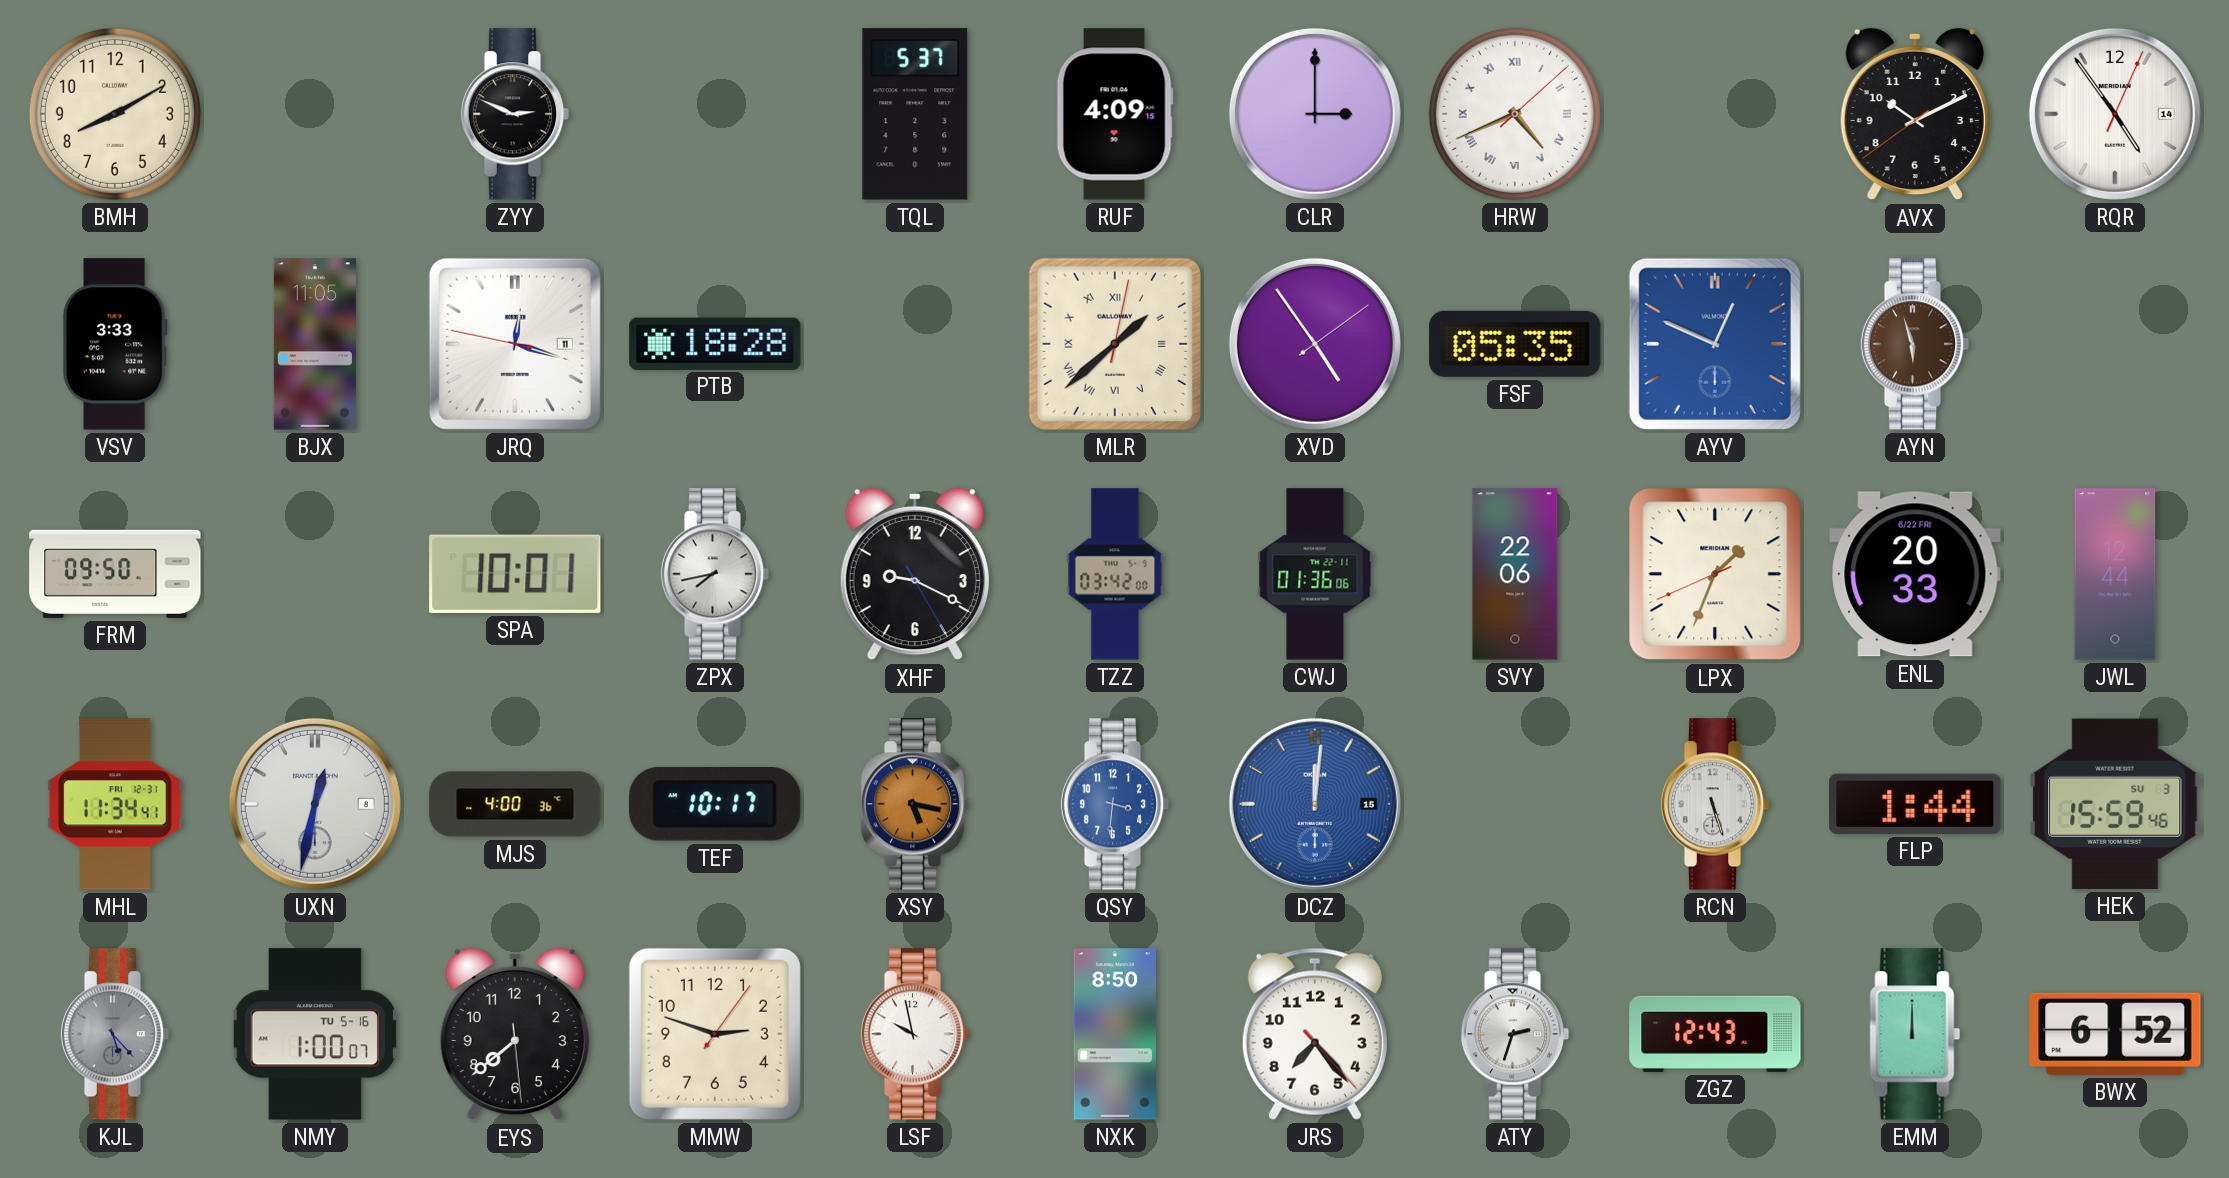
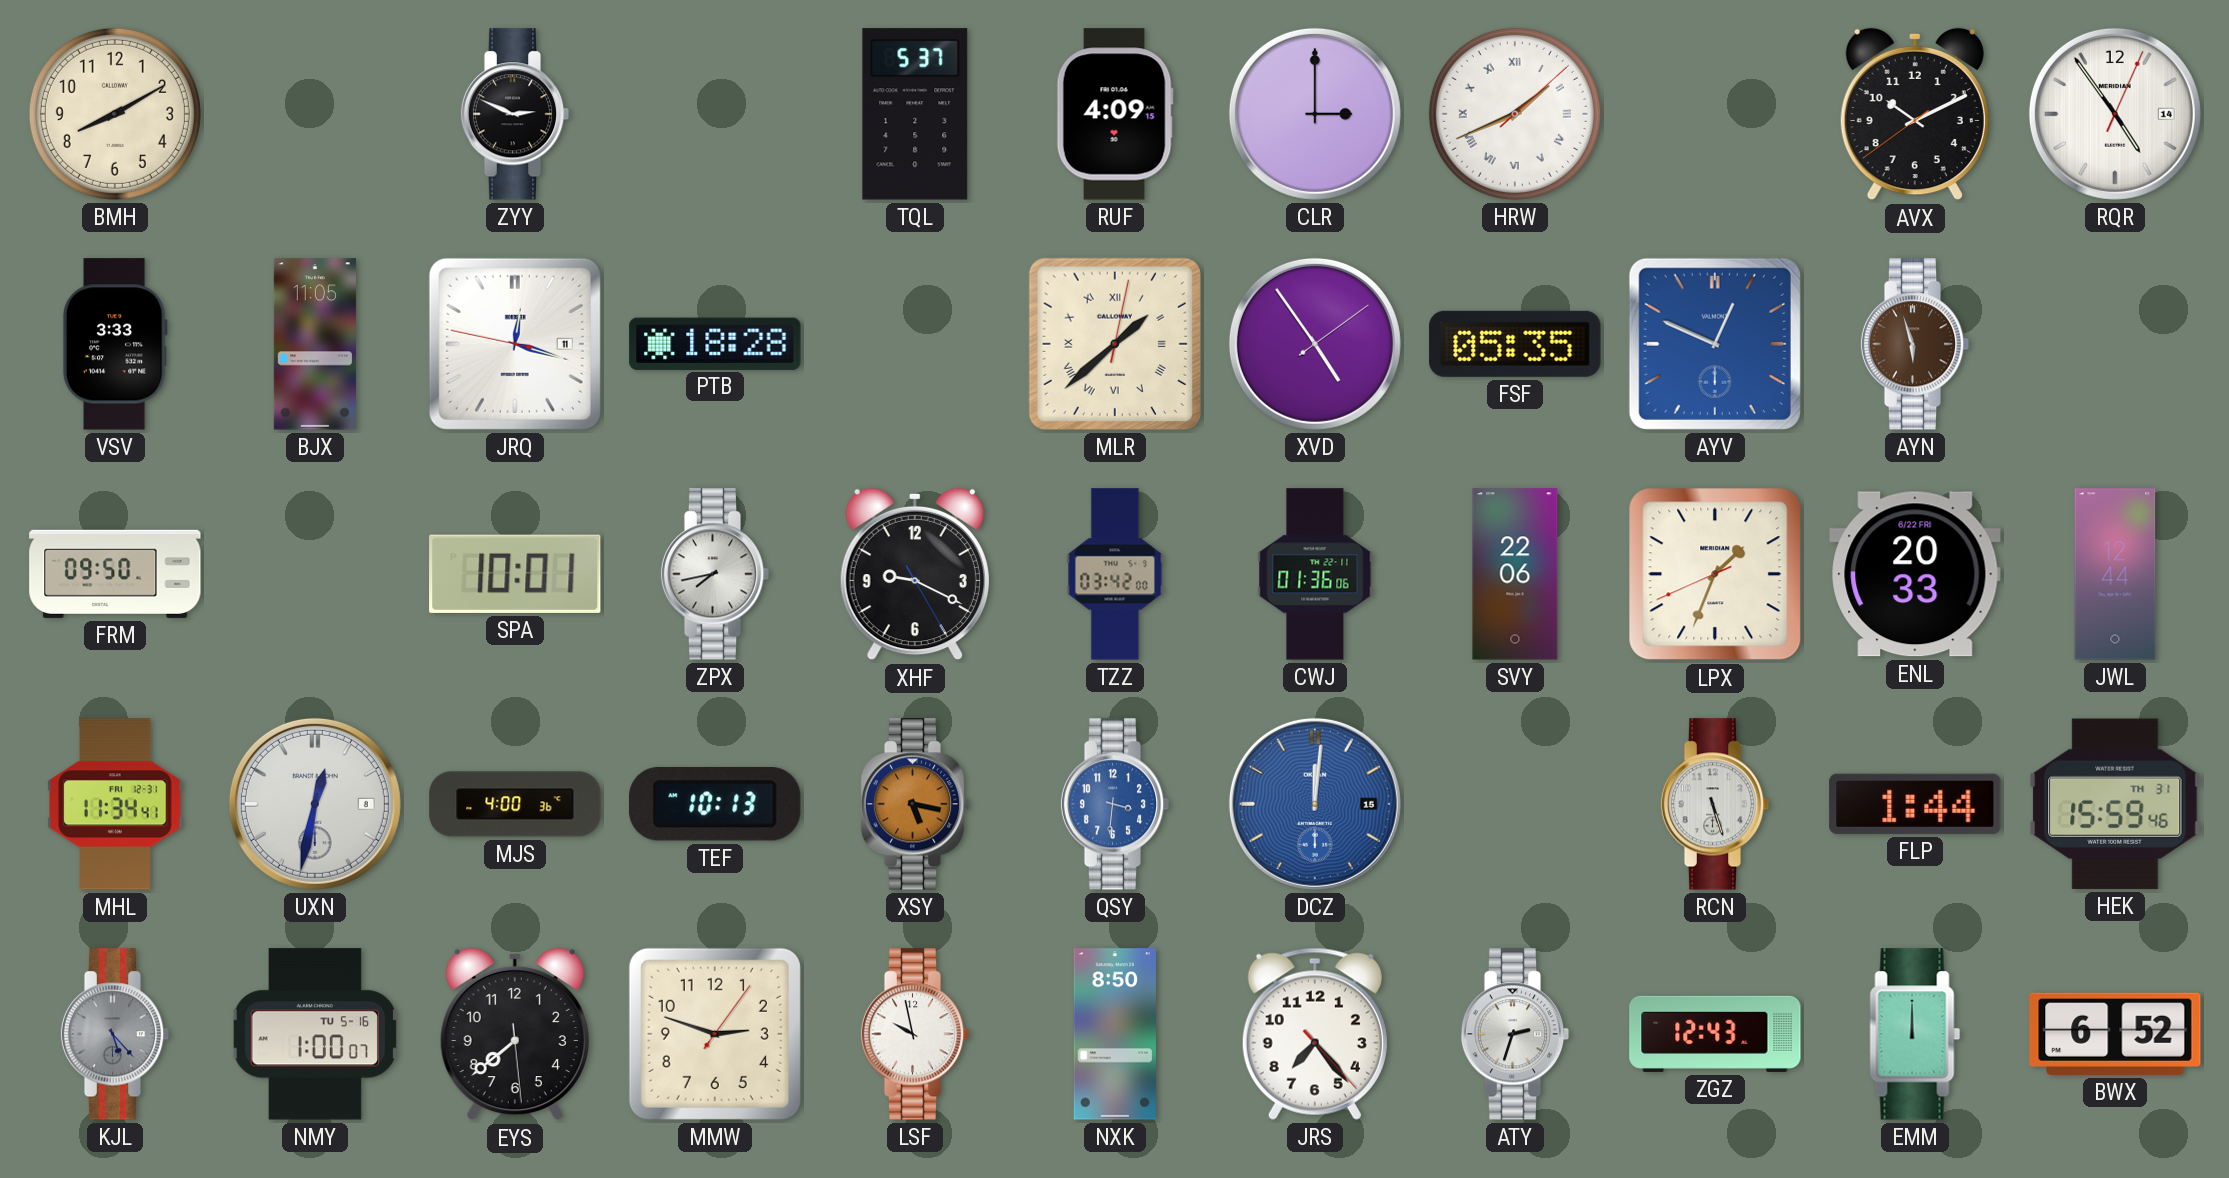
HRW: 4:41 -> 1:41
TEF: 10:17 -> 10:13
HEK date: SU 3 -> TH 31
